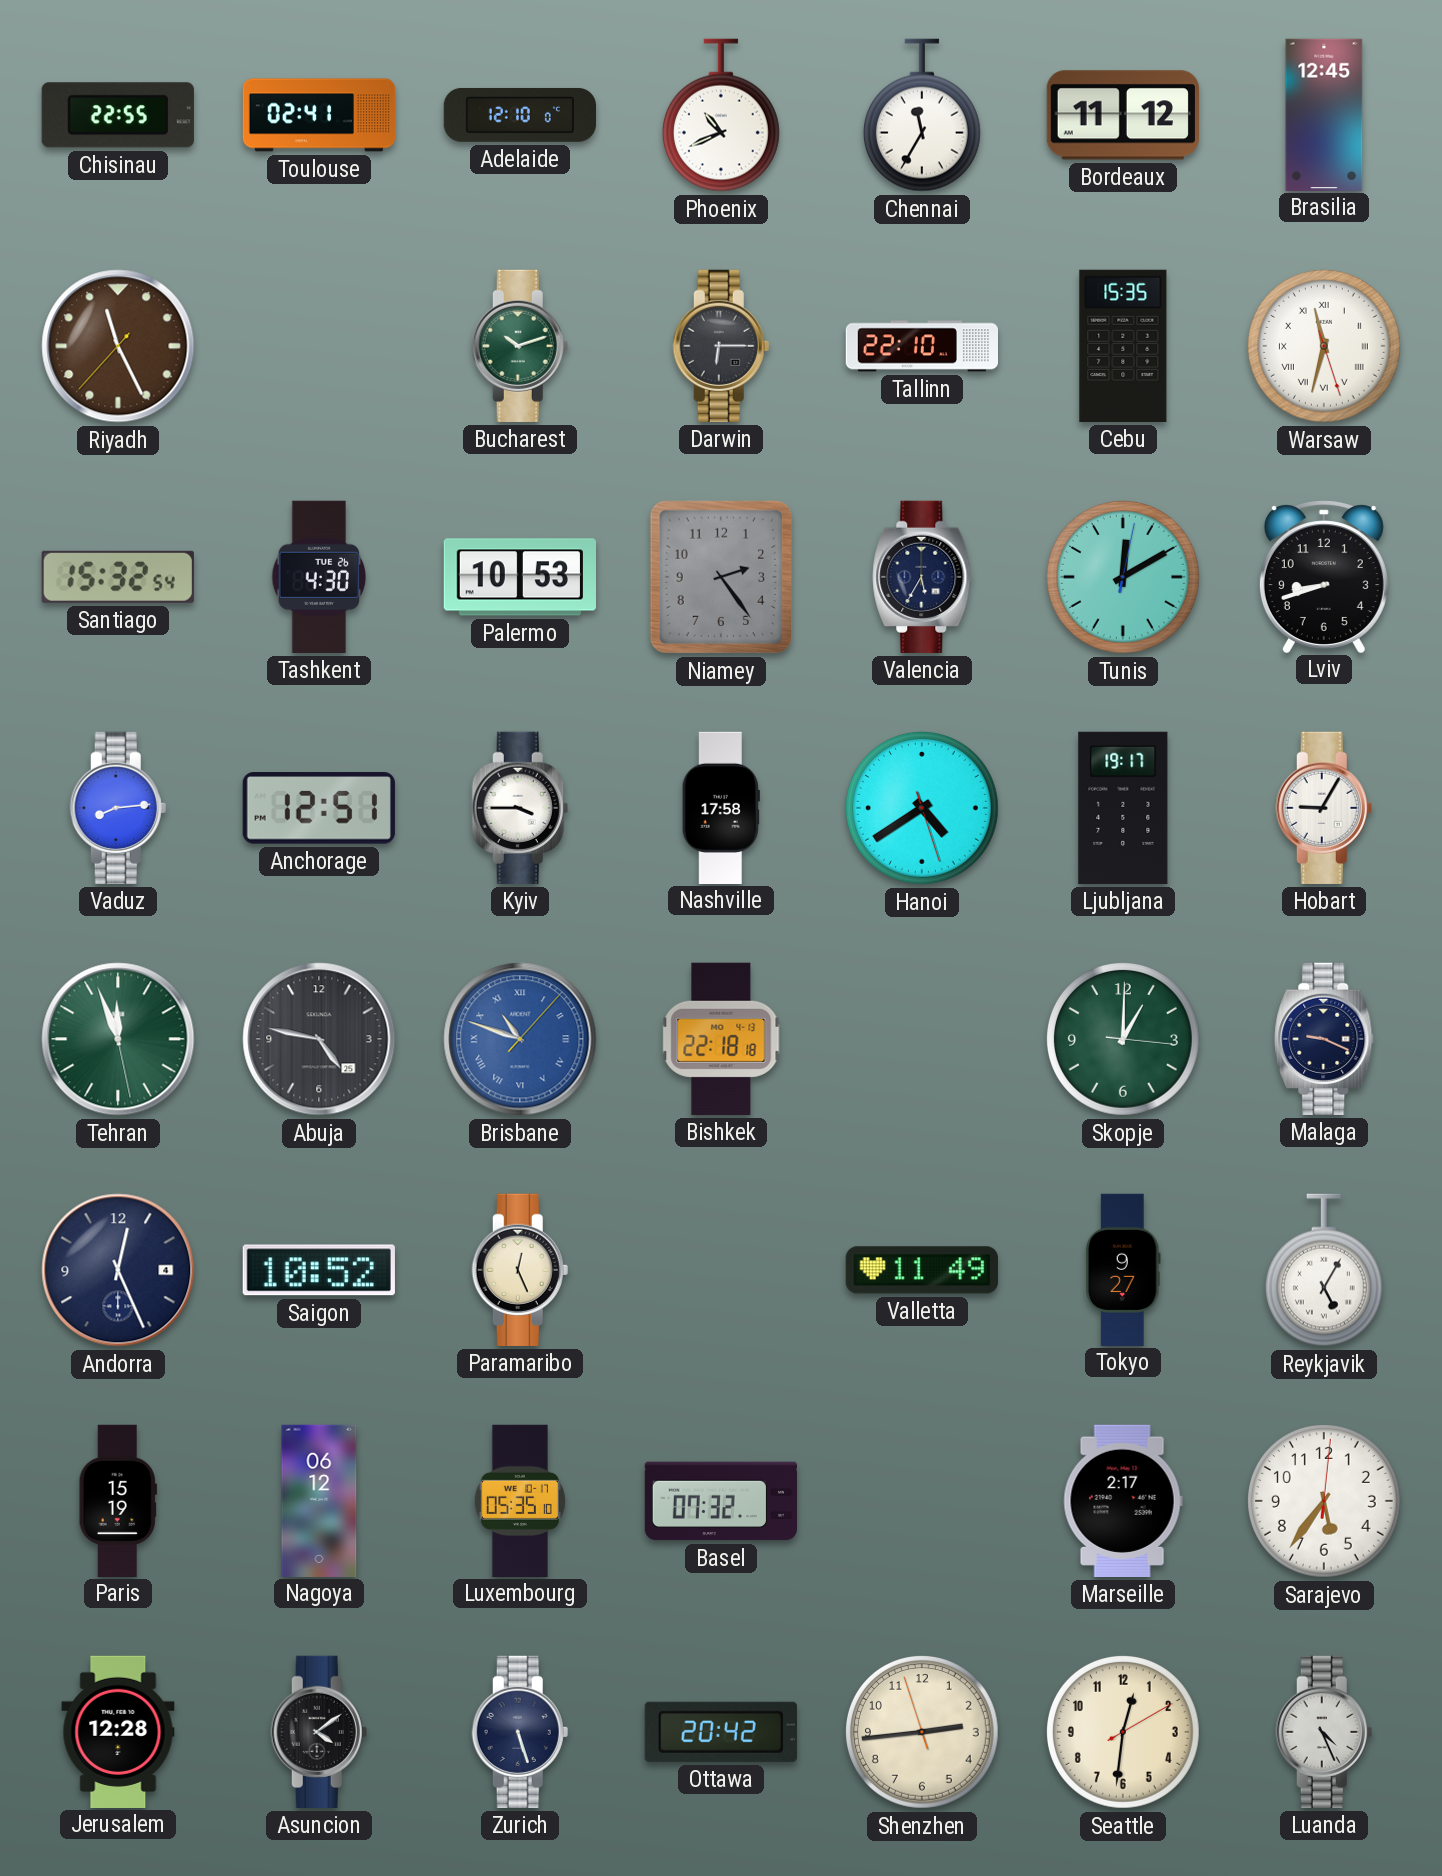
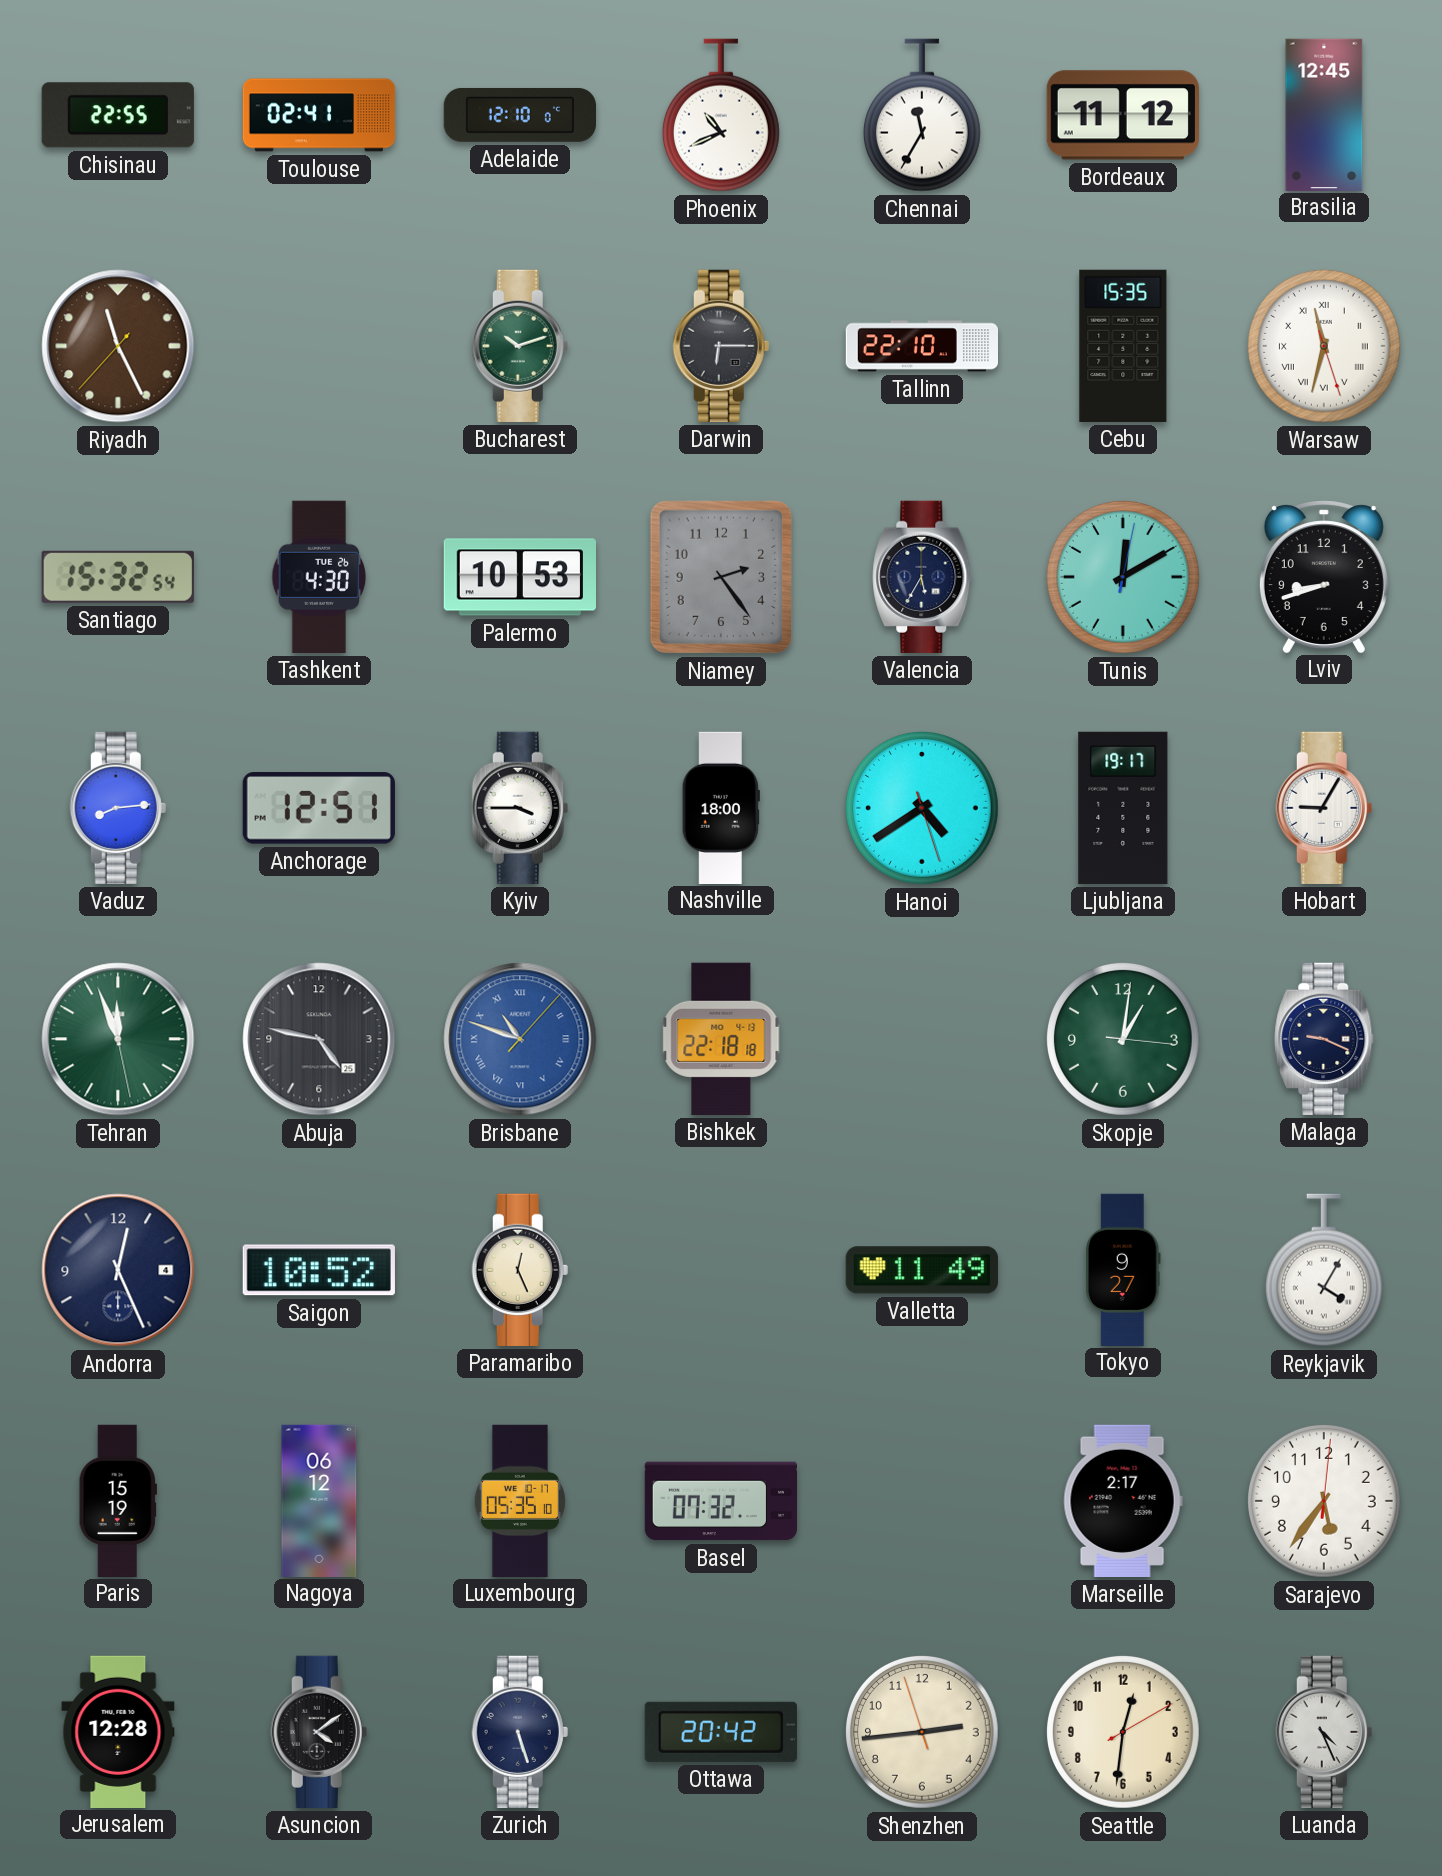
Nashville: 17:58 -> 18:00
Skopje: 1:00 -> 1:01
Reykjavik: 5:05 -> 4:05
